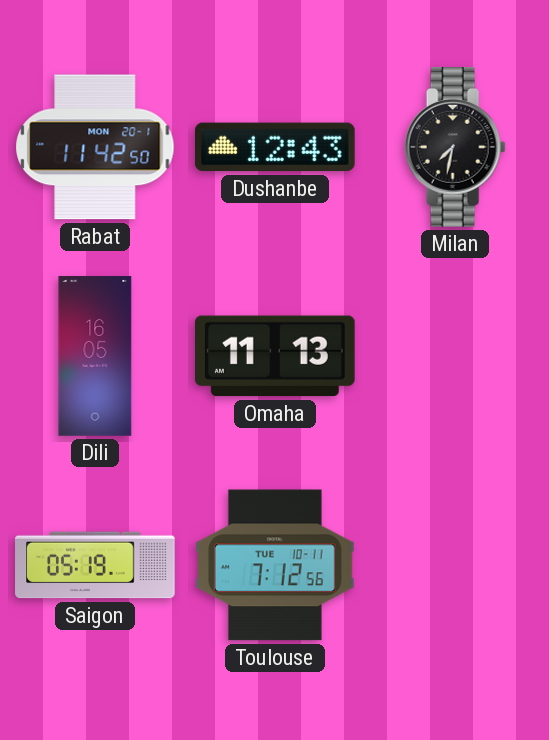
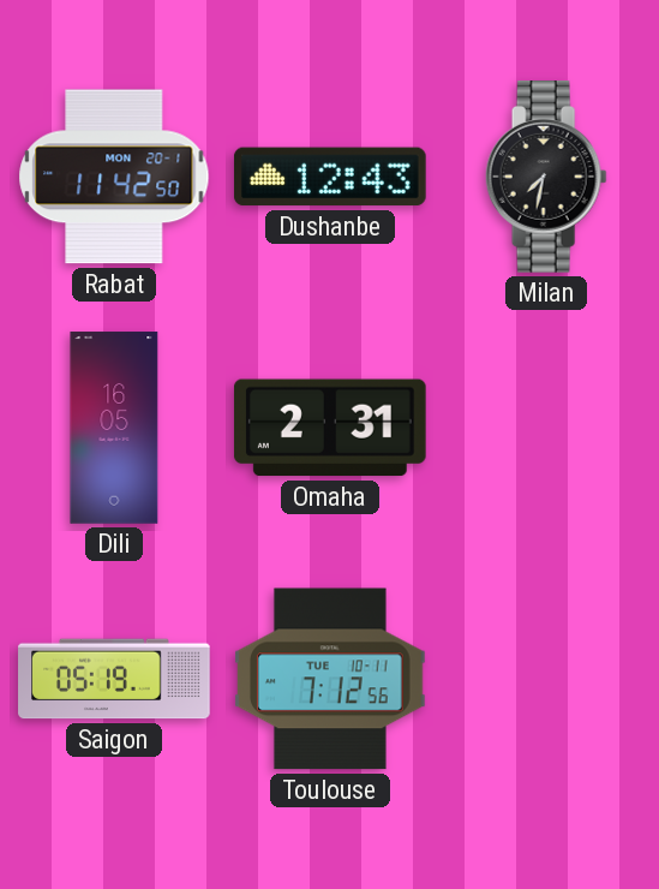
Omaha: 11:13 -> 2:31
